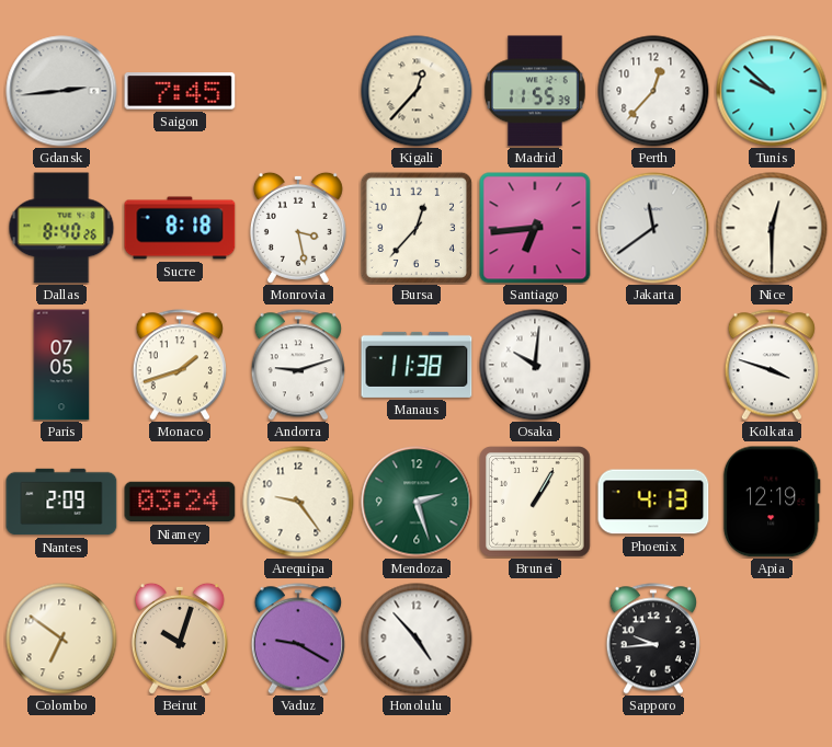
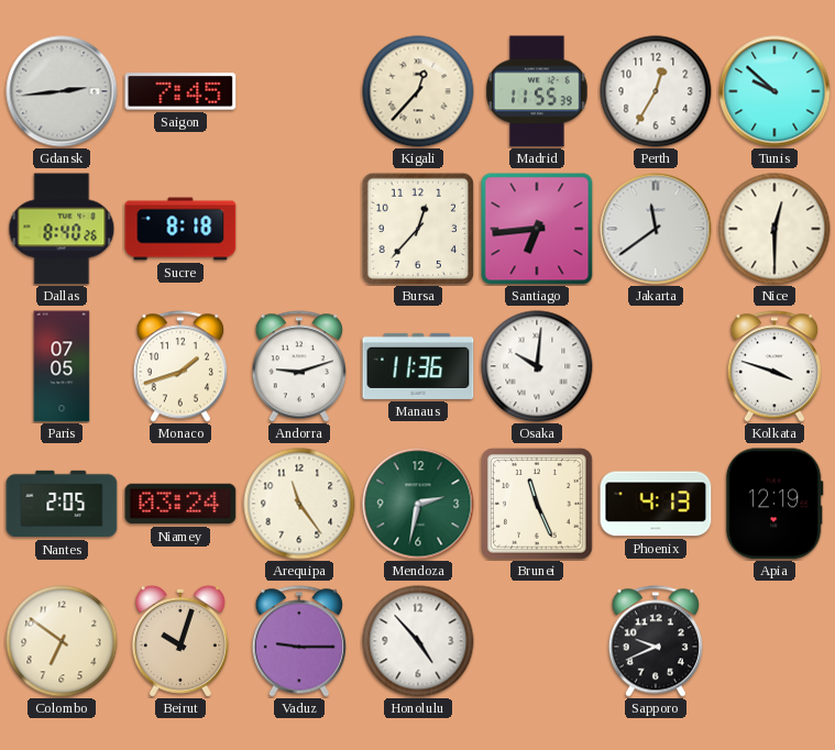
Perth: 12:37 -> 12:35
Monrovia: 3:28 -> none
Manaus: 11:38 -> 11:36
Nantes: 2:09 -> 2:05
Arequipa: 9:24 -> 11:24
Mendoza: 2:27 -> 2:32
Brunei: 1:05 -> 11:26
Vaduz: 9:20 -> 9:15
Sapporo: 9:44 -> 9:41
